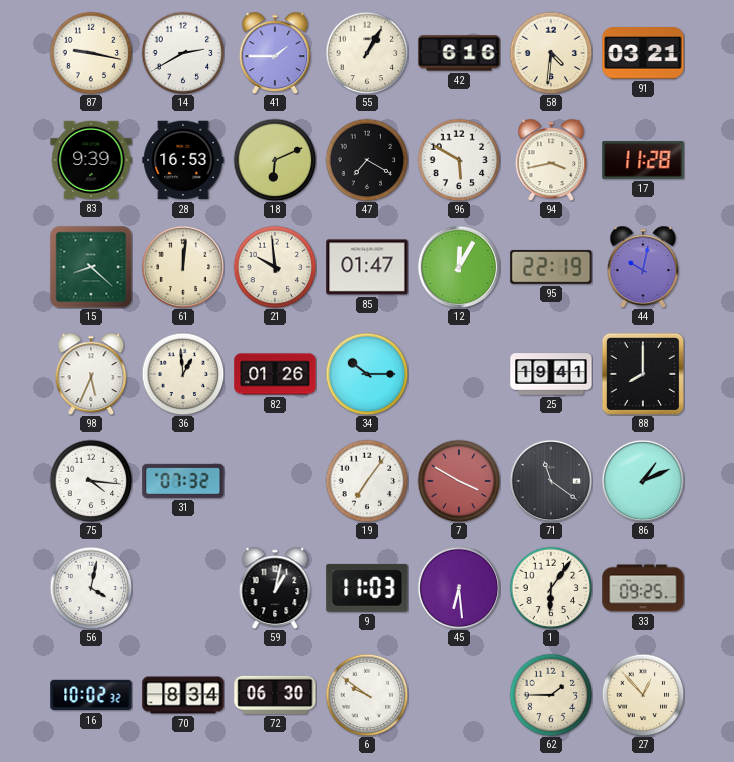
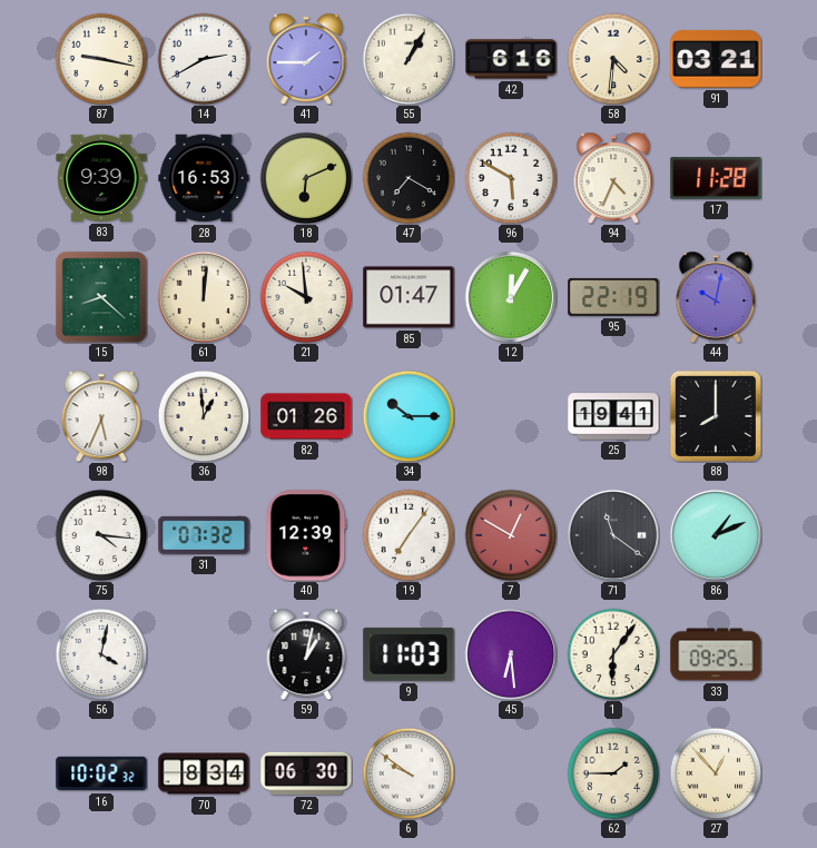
94: 3:43 -> 4:34
40: none -> 12:39
7: 3:50 -> 12:50
